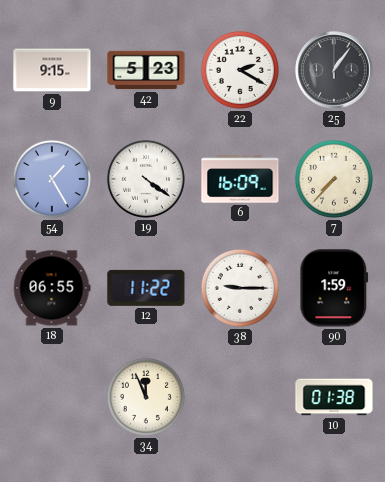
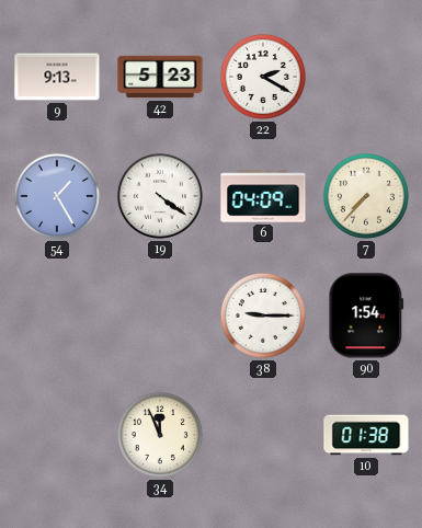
9: 9:15 -> 9:13
25: 1:06 -> none
6: 16:09 -> 04:09
18: 06:55 -> none
12: 11:22 -> none
90: 1:59 -> 1:54
